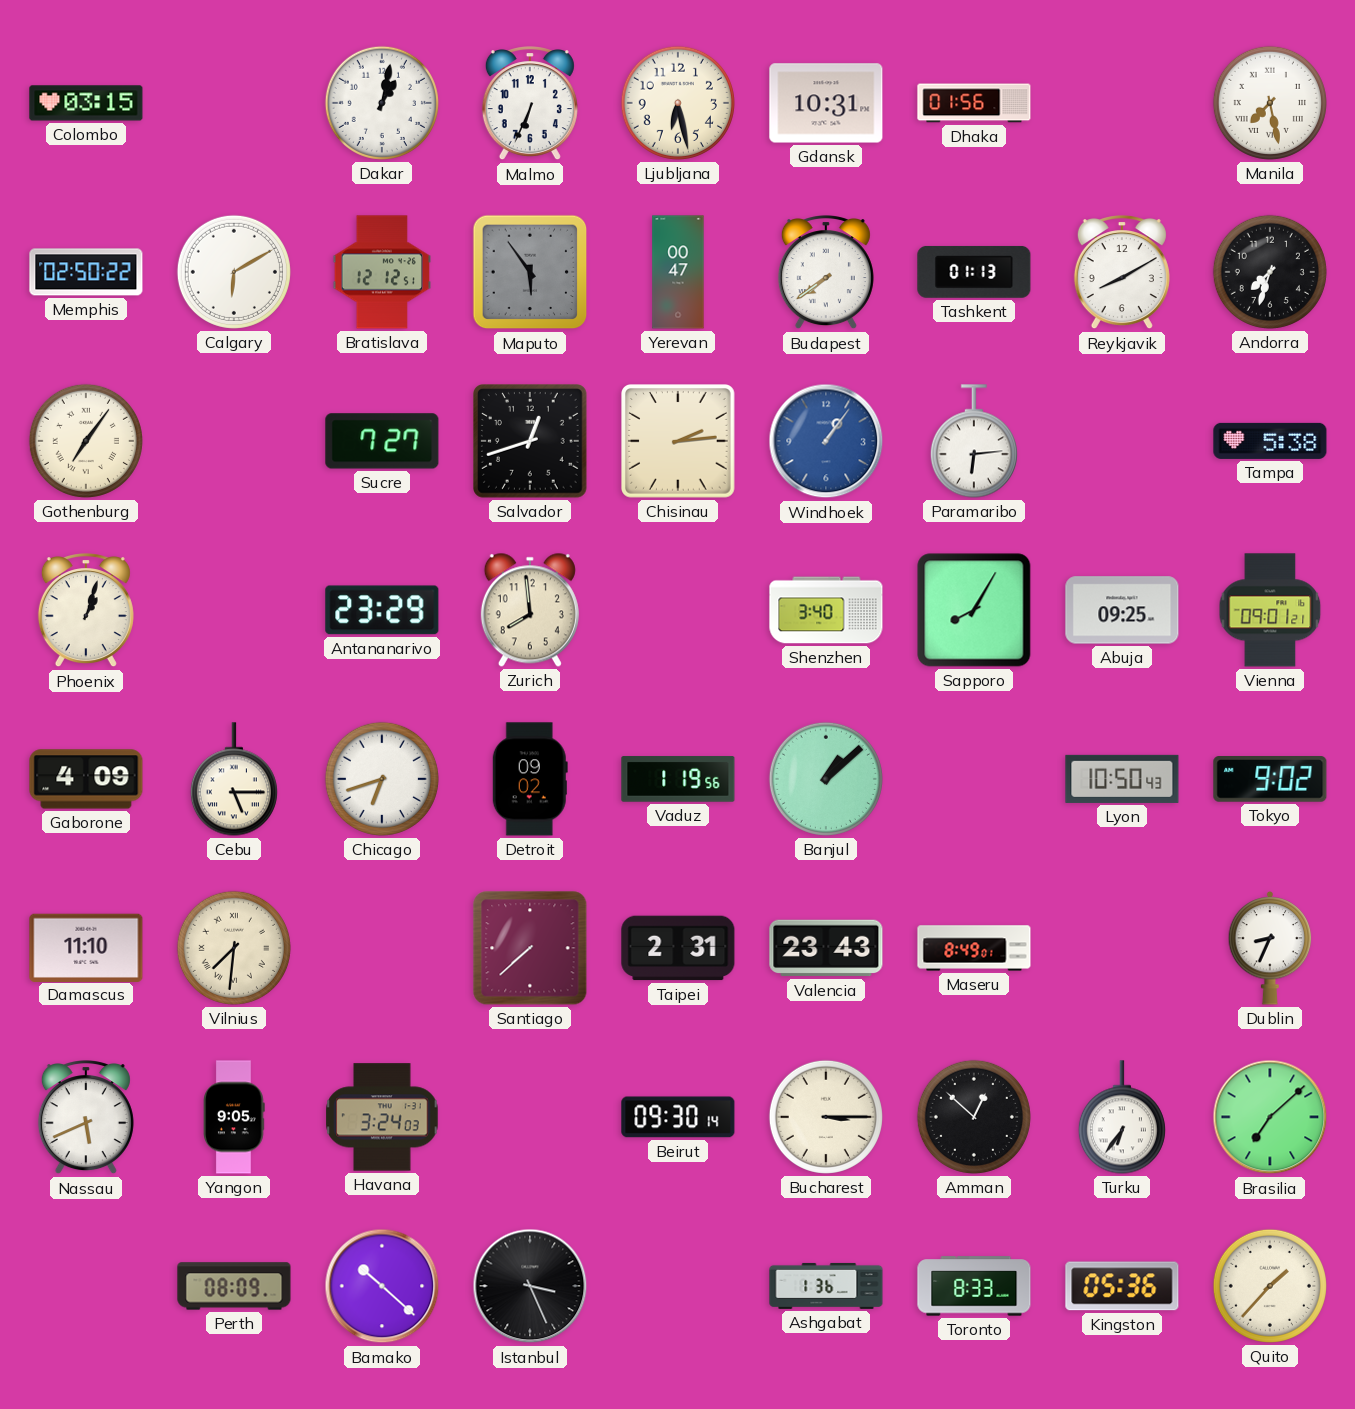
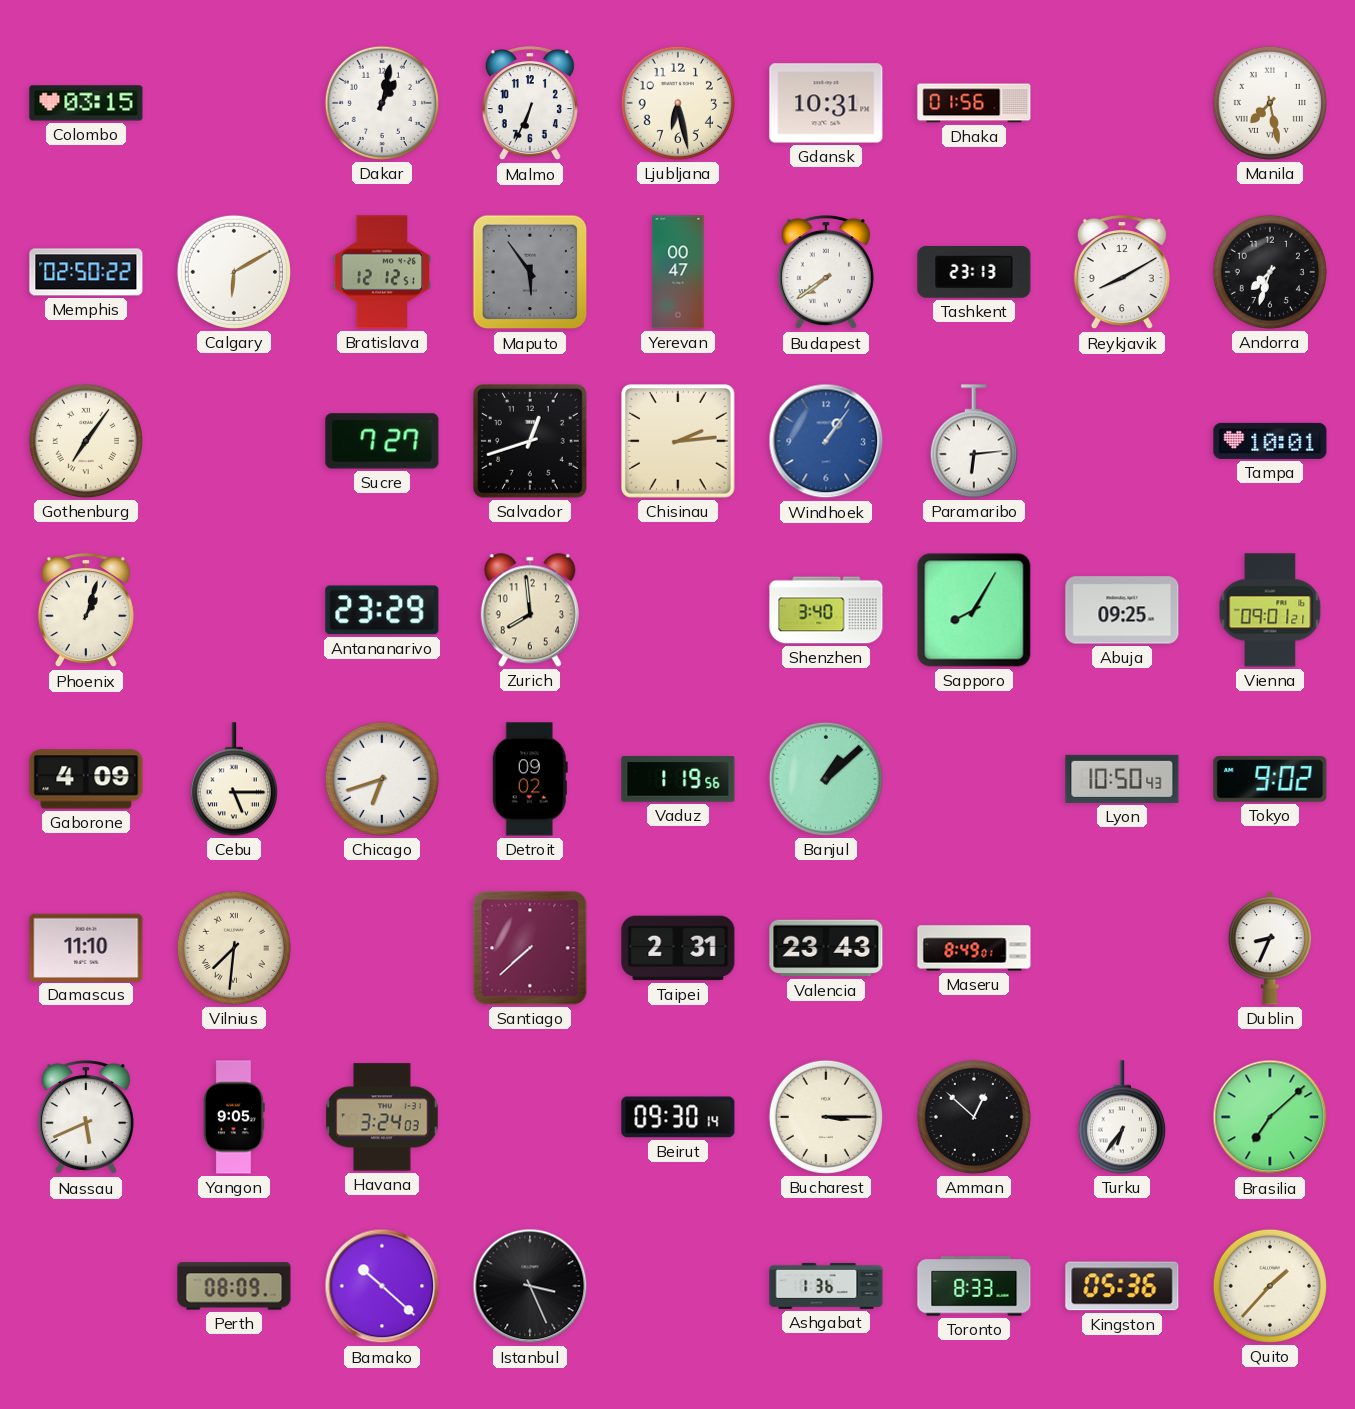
Tashkent: 01:13 -> 23:13
Tampa: 5:38 -> 10:01
